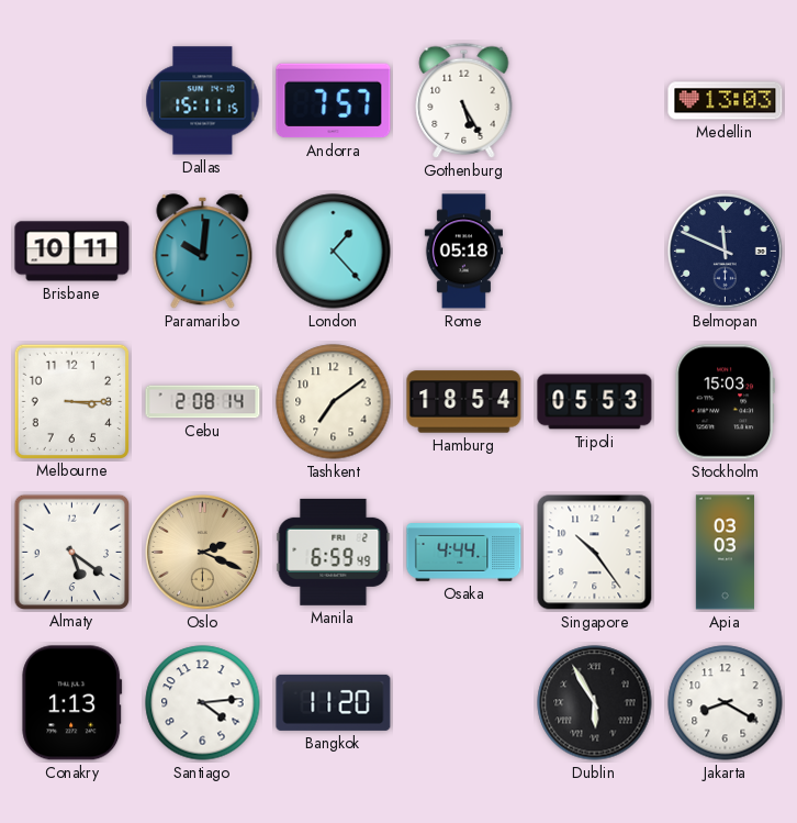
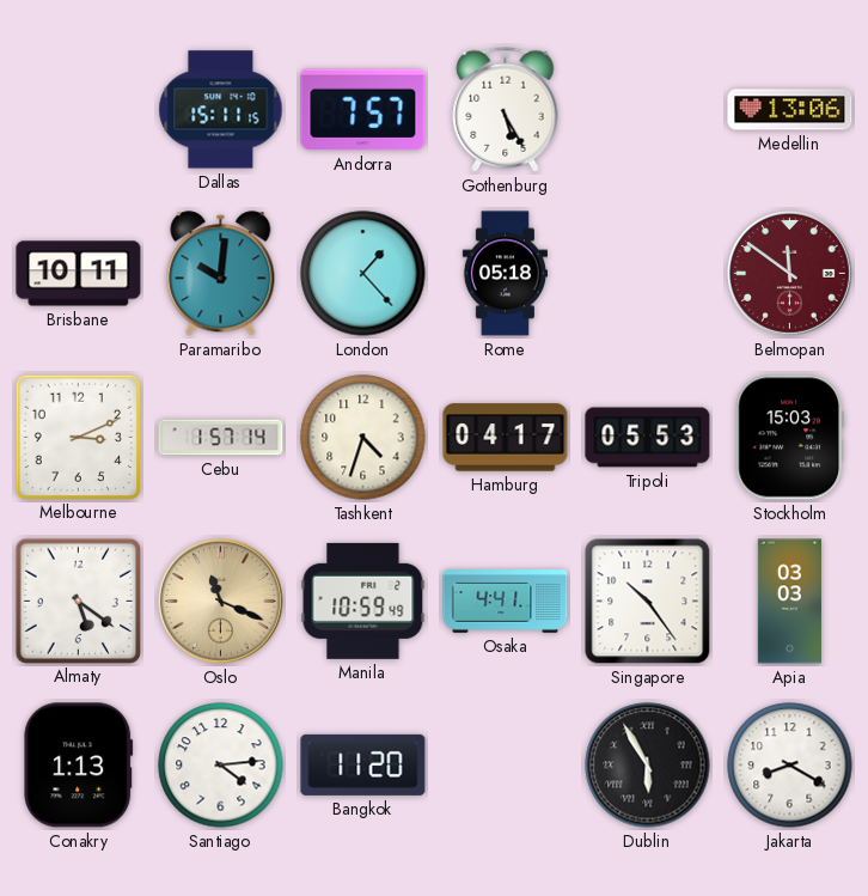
Medellin: 13:03 -> 13:06
Belmopan: 11:49 -> 11:51
Belmopan dial: navy -> burgundy
Melbourne: 3:15 -> 3:11
Cebu: 2:08 -> 1:57
Tashkent: 7:09 -> 4:33
Hamburg: 18:54 -> 04:17
Oslo: 2:19 -> 11:19
Manila: 6:59 -> 10:59
Osaka: 4:44 -> 4:41
